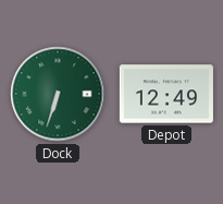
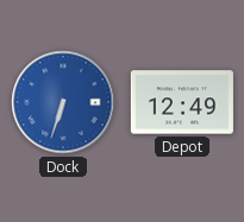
Dock dial: green -> blue
